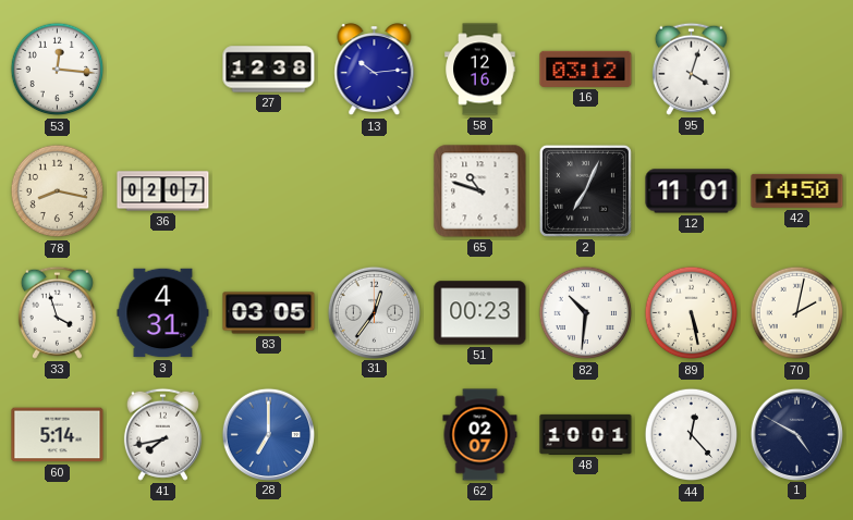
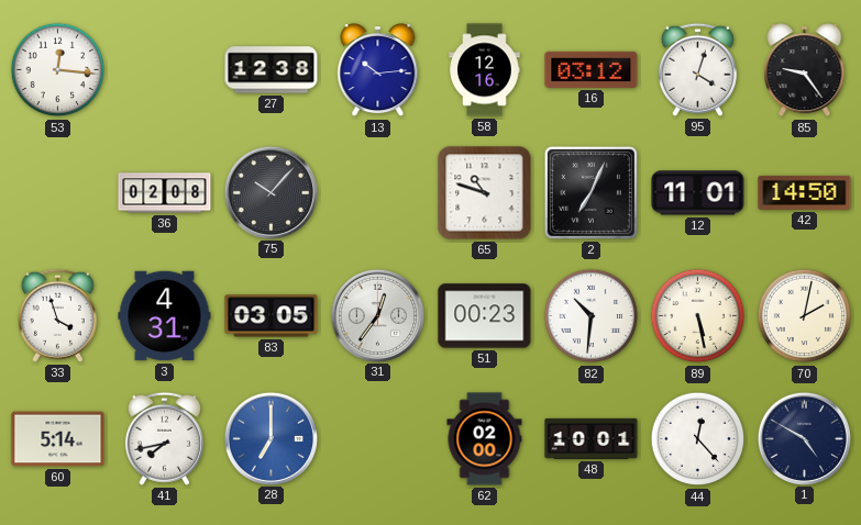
85: none -> 9:24
78: 8:17 -> none
36: 02:07 -> 02:08
75: none -> 10:07
62: 02:07 -> 02:00
